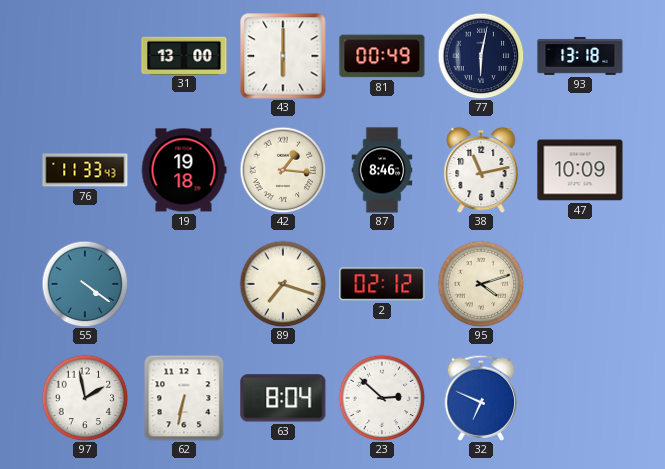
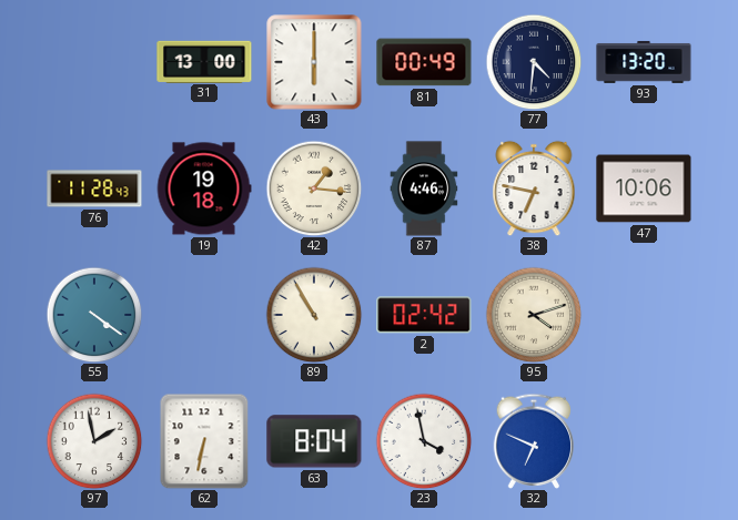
77: 6:02 -> 4:31
93: 13:18 -> 13:20
76: 11:33 -> 11:28
87: 8:46 -> 4:46
38: 11:13 -> 6:47
47: 10:09 -> 10:06
89: 7:18 -> 10:55
2: 02:12 -> 02:42
23: 2:52 -> 3:58
